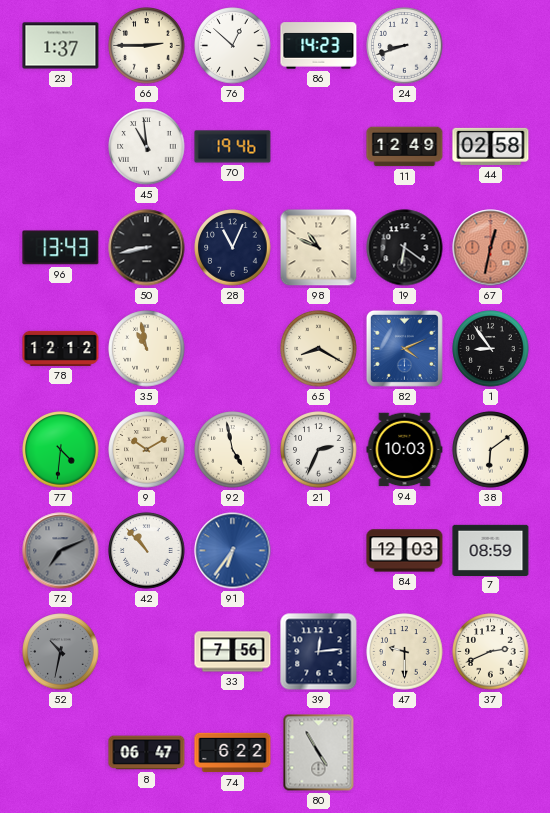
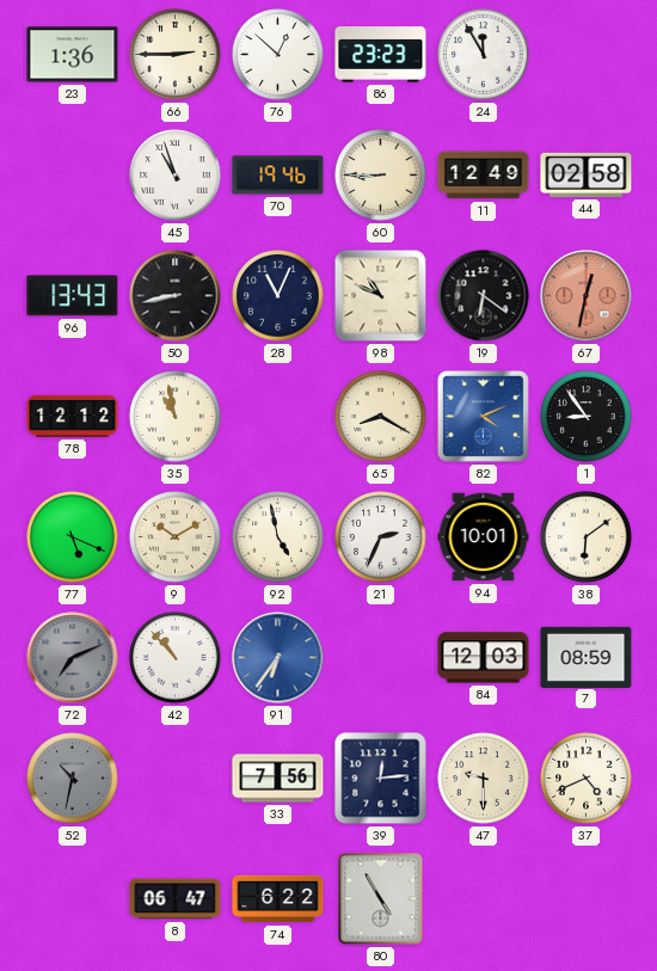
23: 1:37 -> 1:36
86: 14:23 -> 23:23
24: 8:42 -> 11:55
45: 10:59 -> 10:57
60: none -> 8:45
77: 4:31 -> 5:19
94: 10:03 -> 10:01
37: 2:41 -> 4:41
